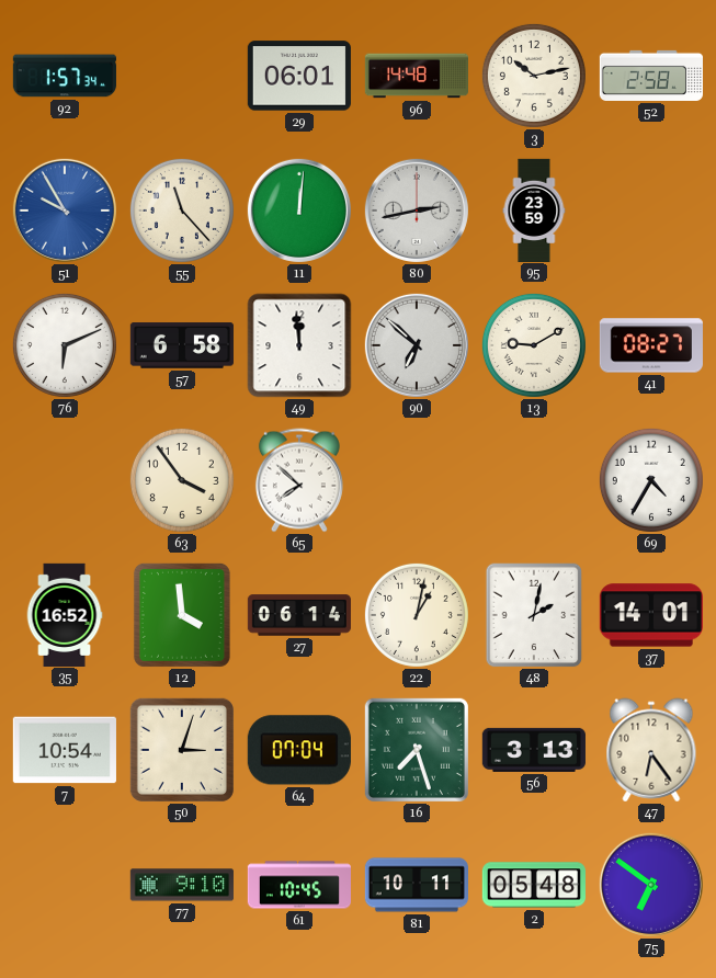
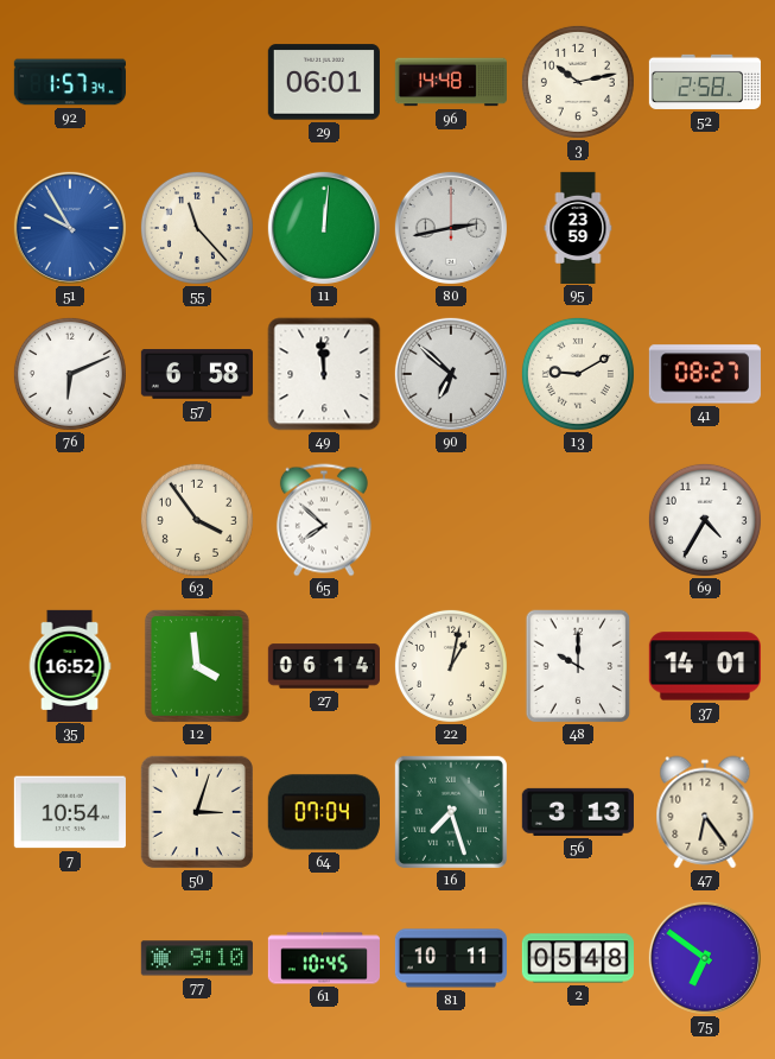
48: 2:02 -> 10:00
